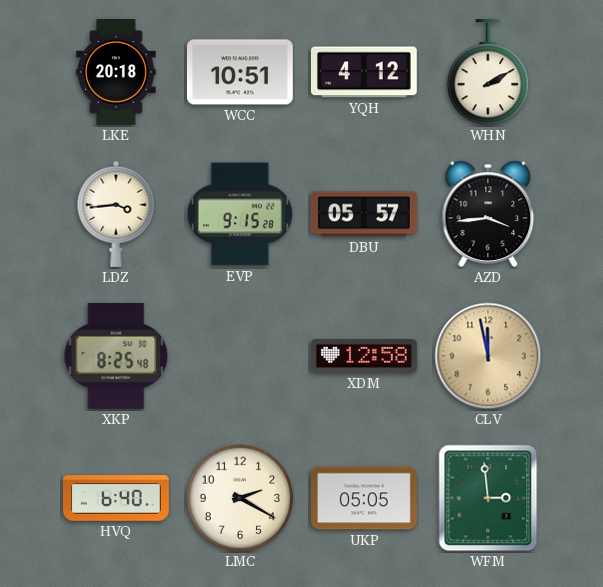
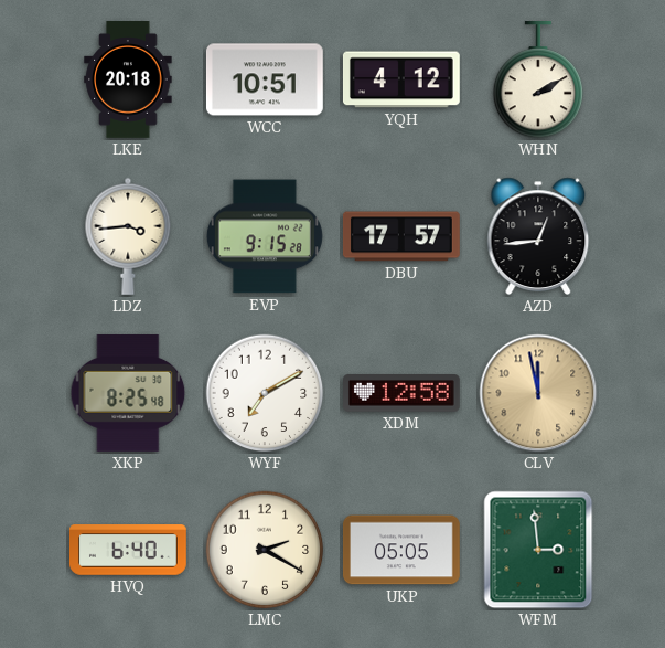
DBU: 05:57 -> 17:57
AZD: 3:44 -> 12:44
WYF: none -> 7:10
